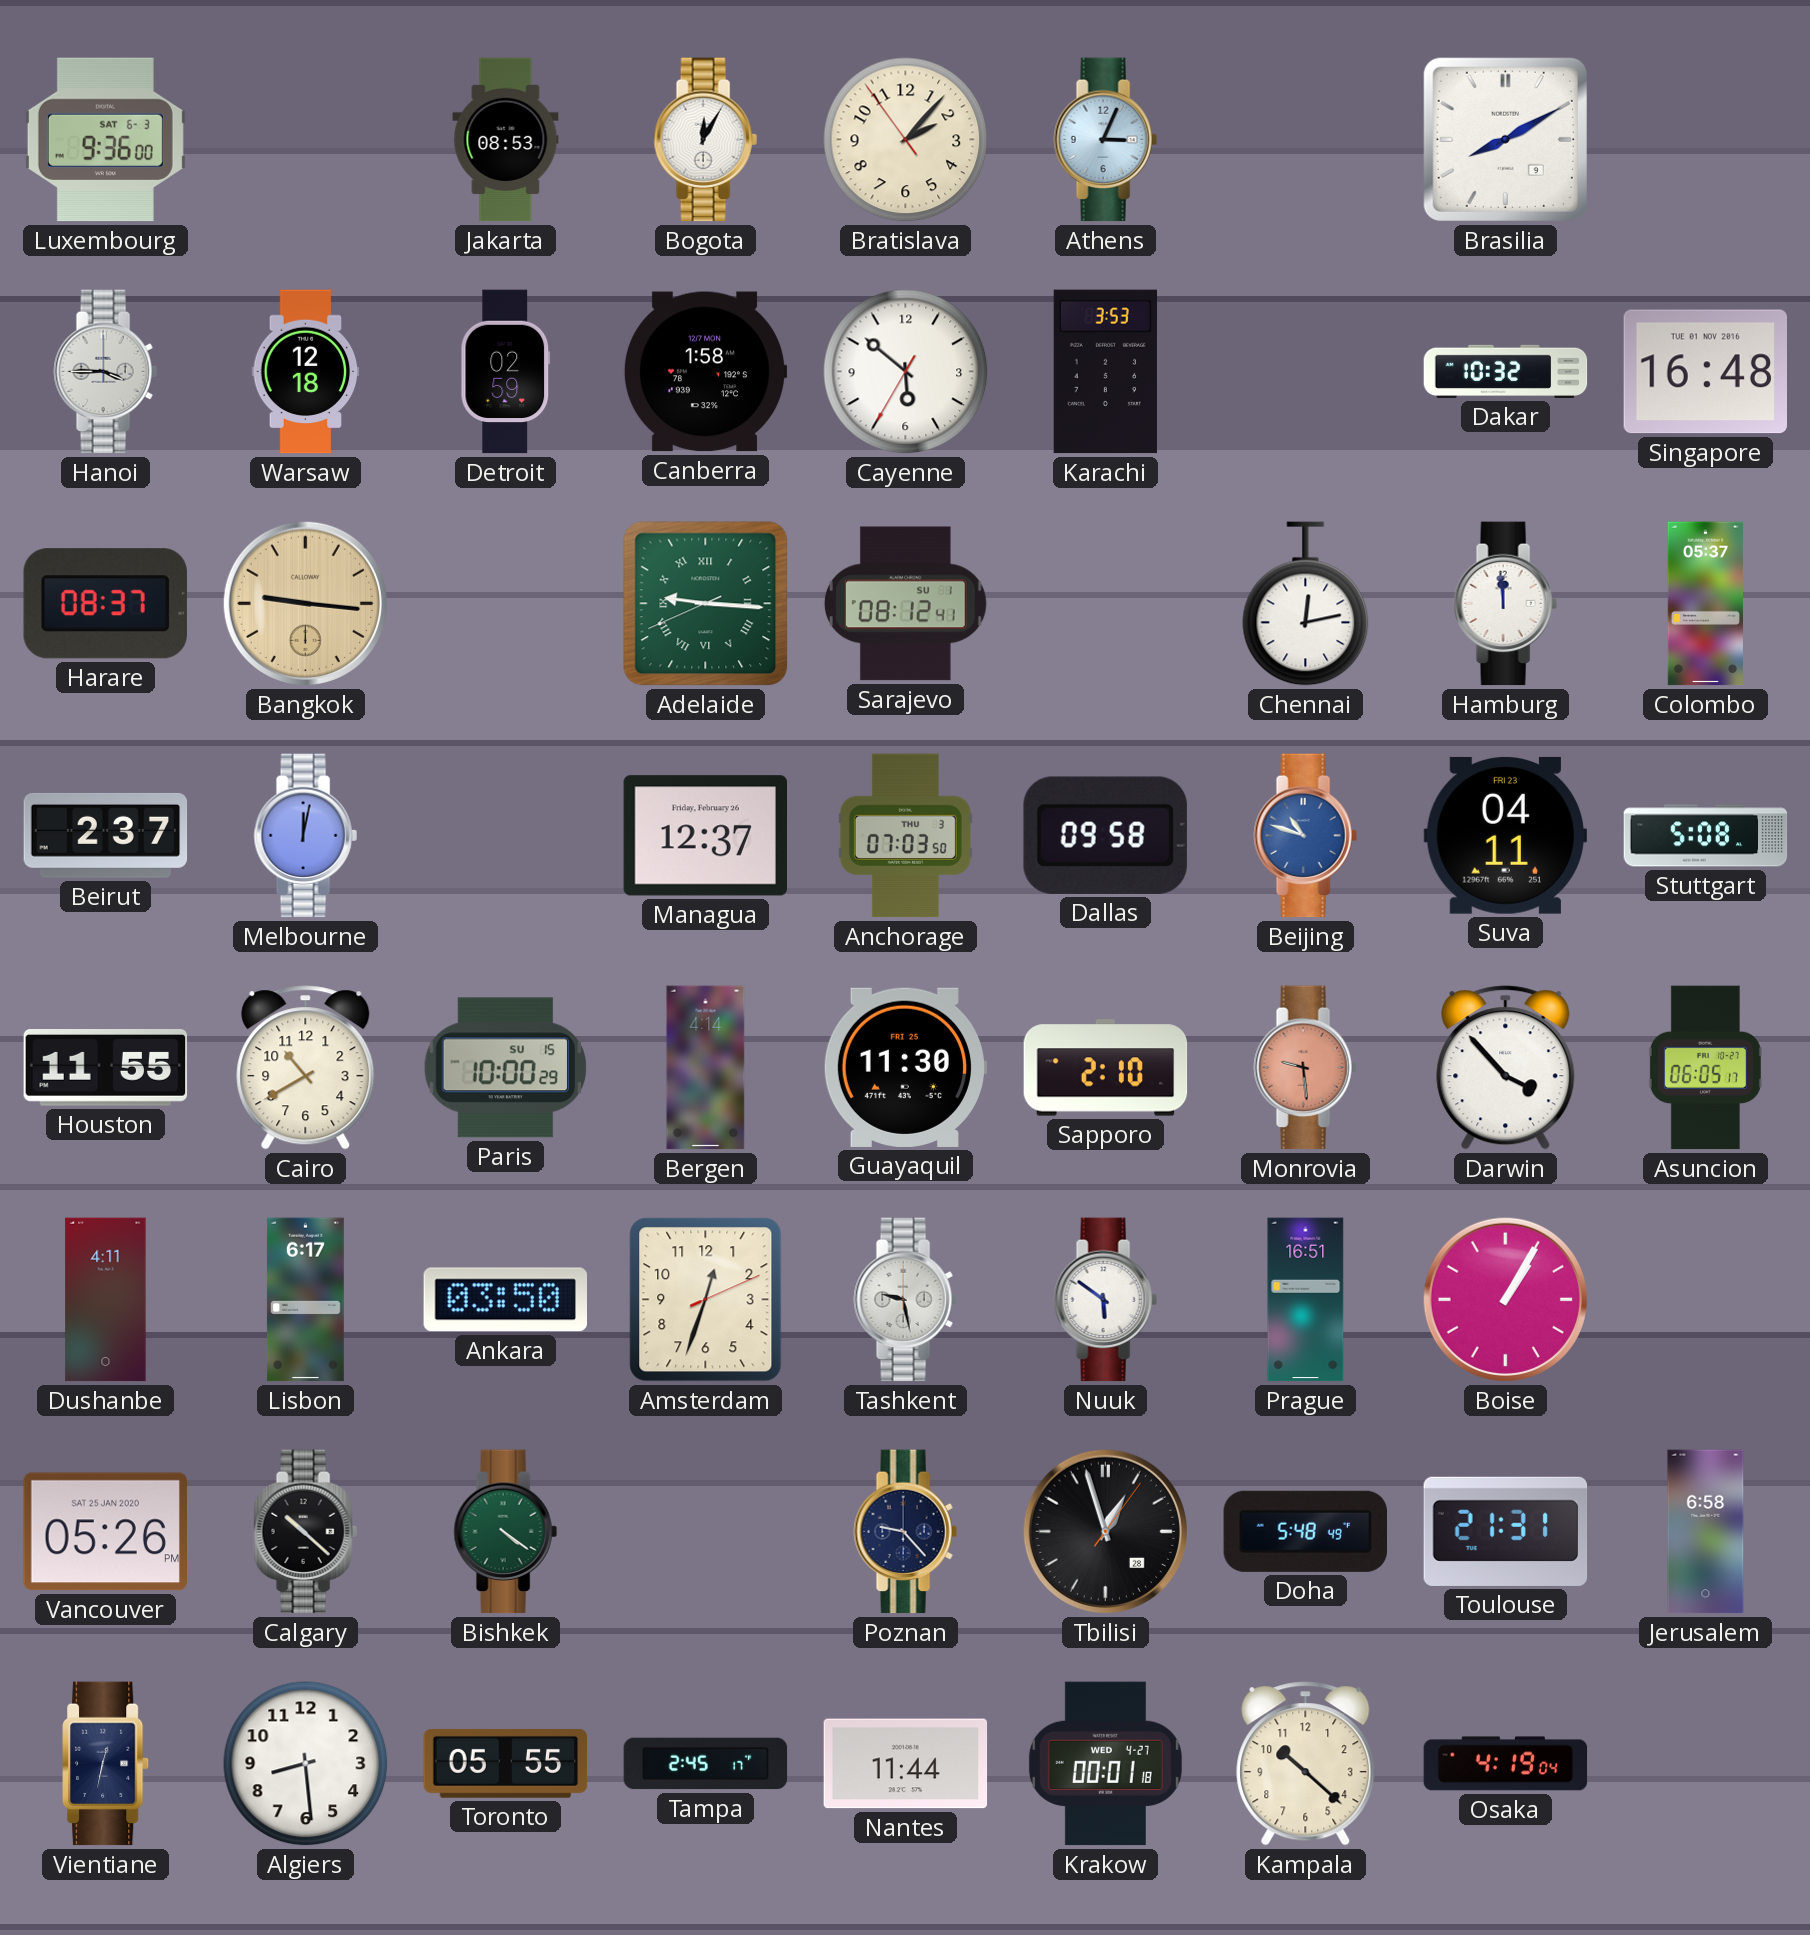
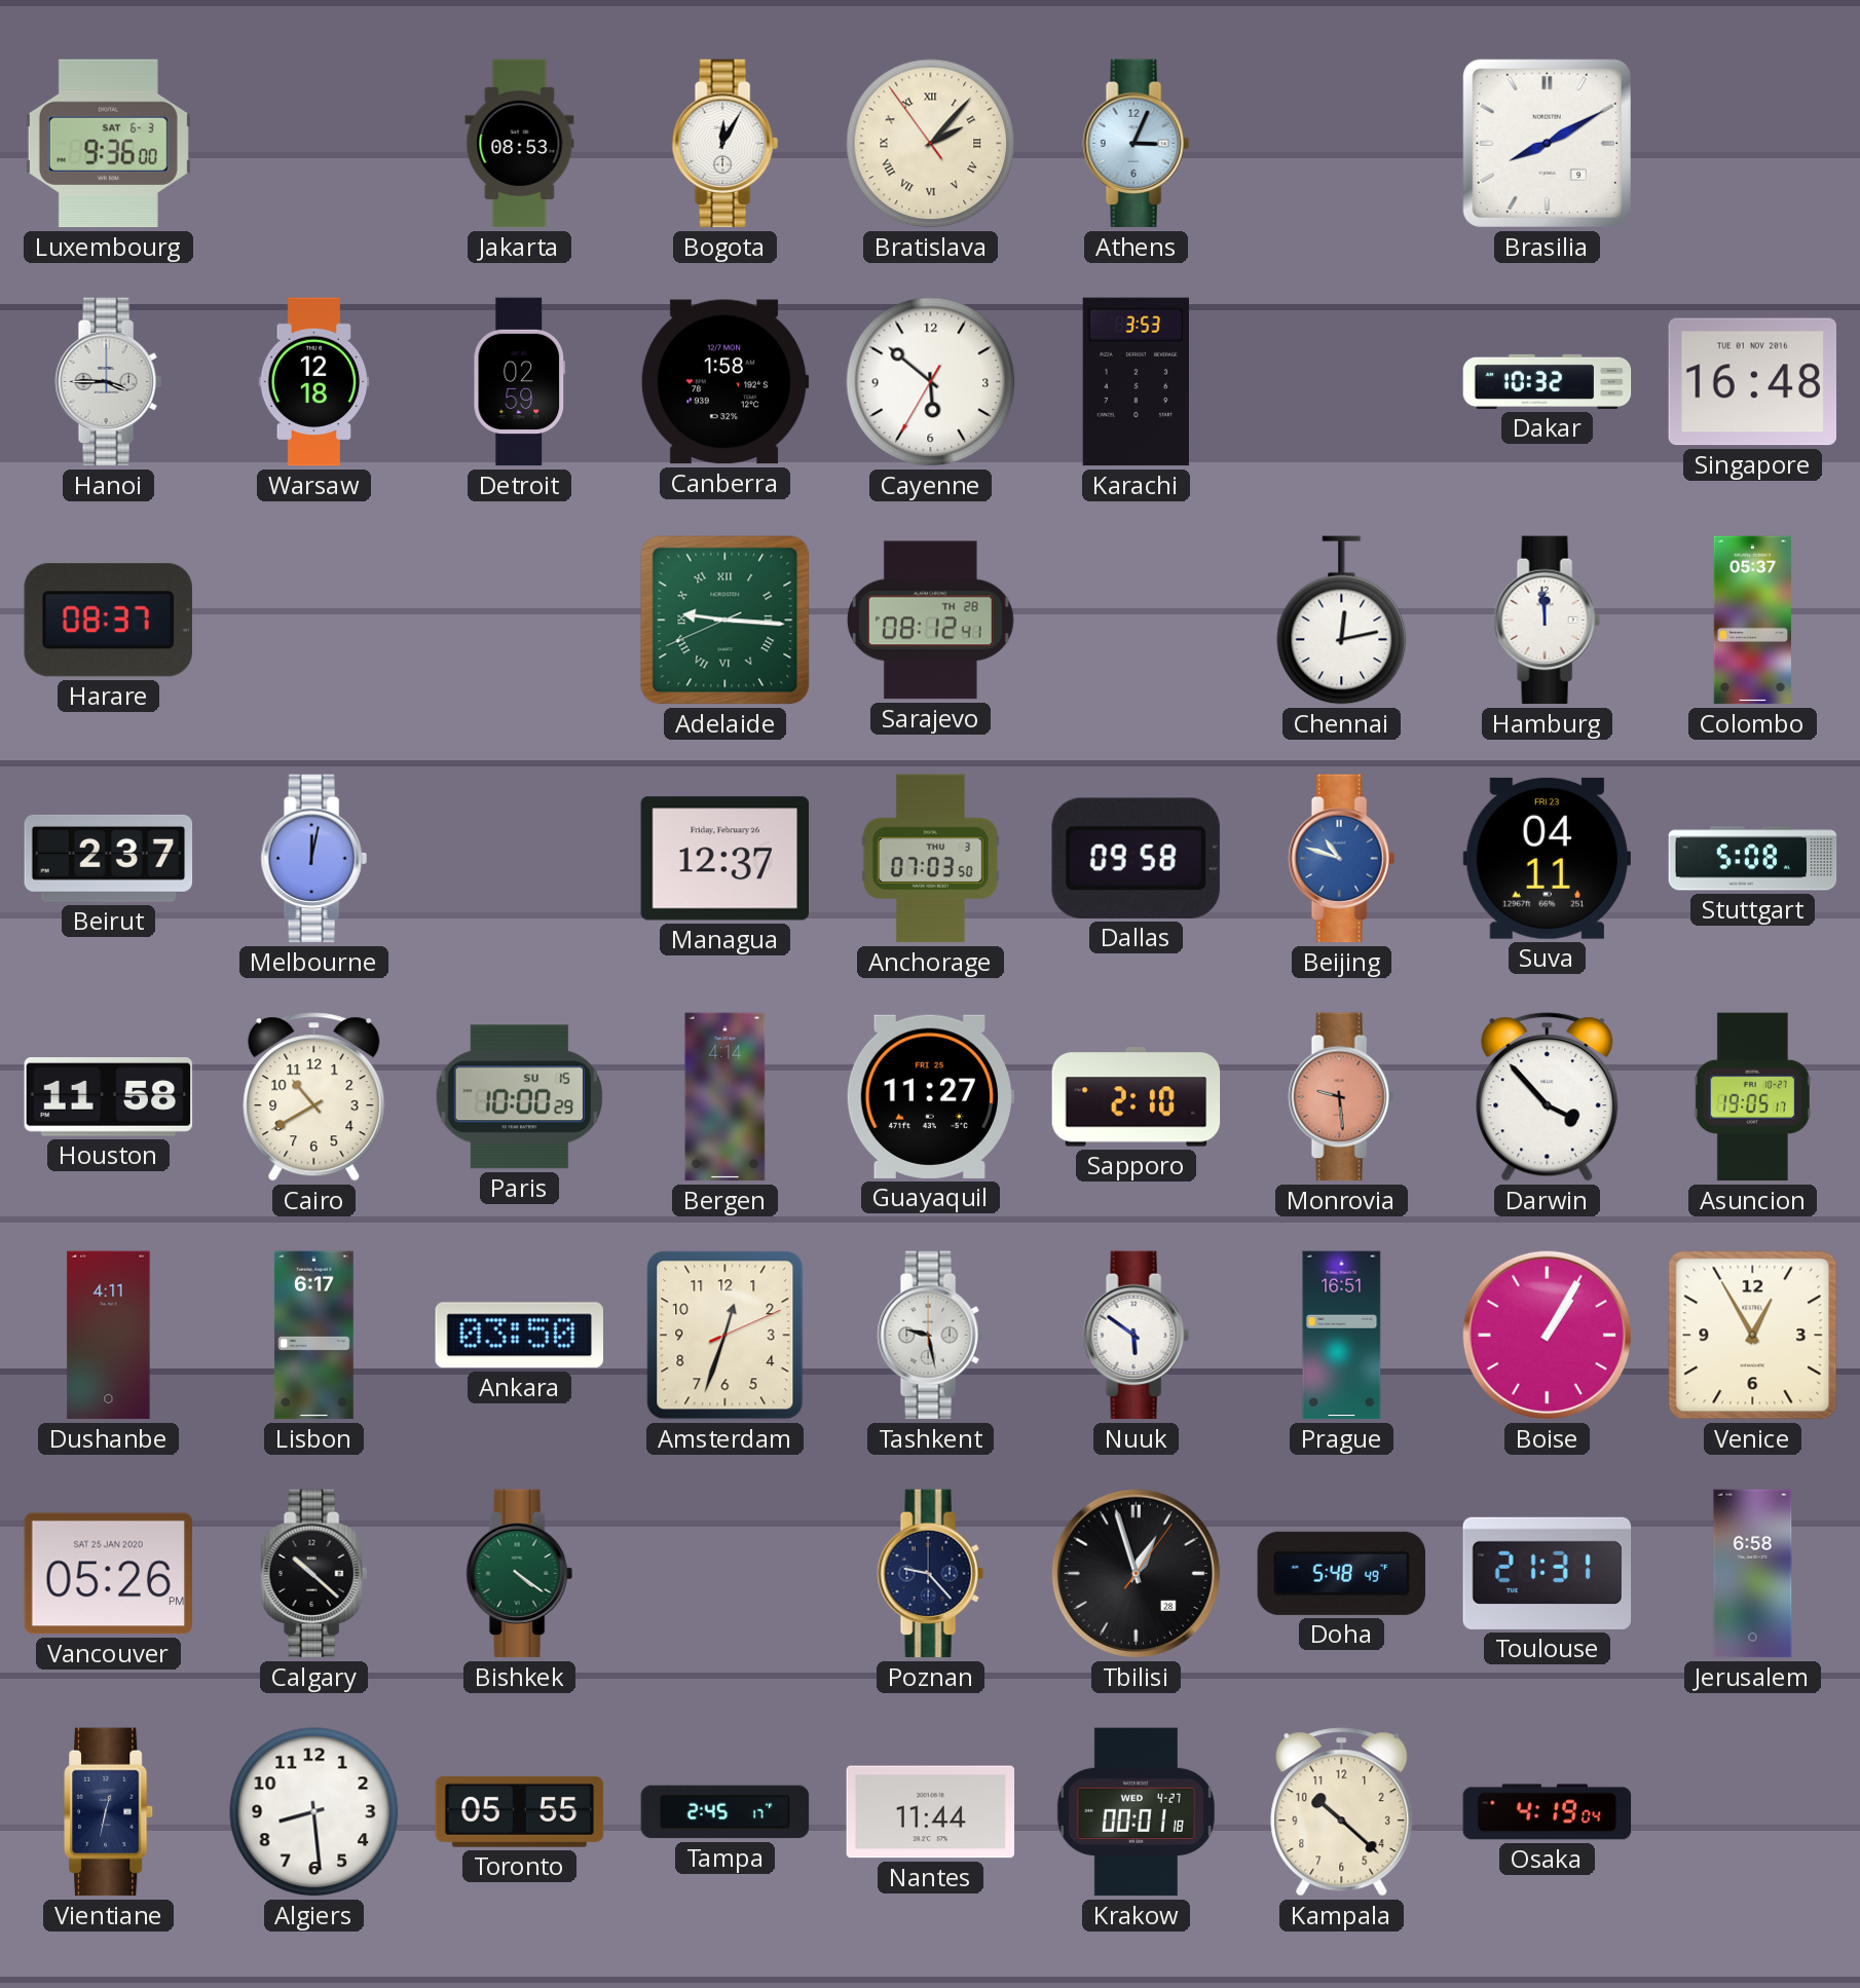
Bratislava numerals: Arabic -> Roman
Bangkok: 9:16 -> none
Sarajevo date: SU 1 -> TH 28
Houston: 11:55 -> 11:58
Guayaquil: 11:30 -> 11:27
Asuncion: 06:05 -> 19:05
Venice: none -> 12:55
